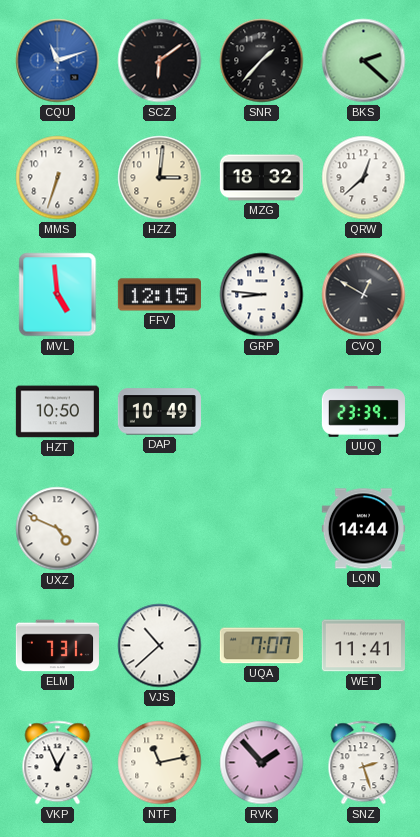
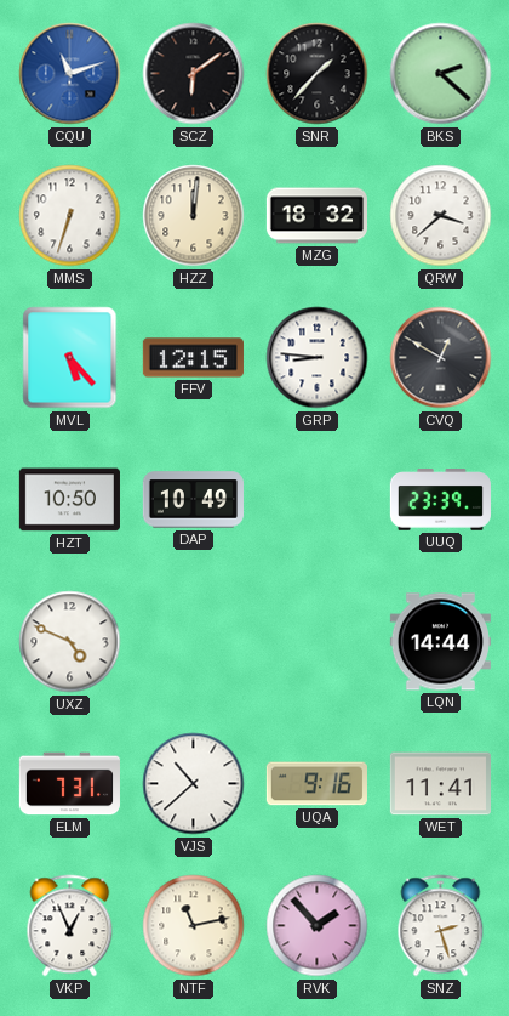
HZZ: 3:01 -> 12:01
QRW: 12:38 -> 3:38
MVL: 4:59 -> 5:23
UQA: 7:07 -> 9:16
